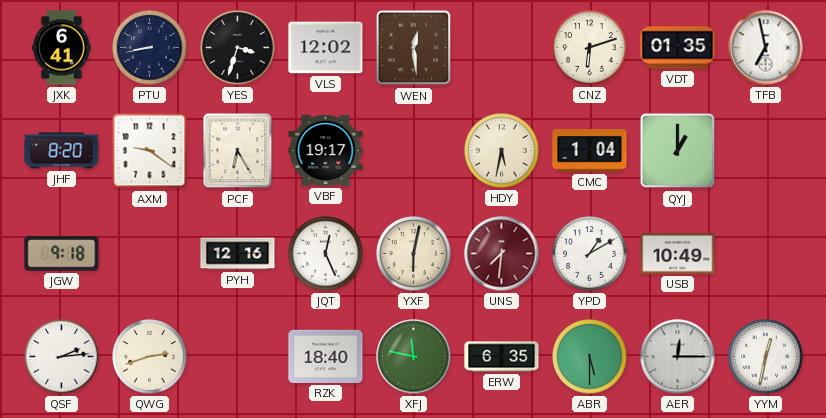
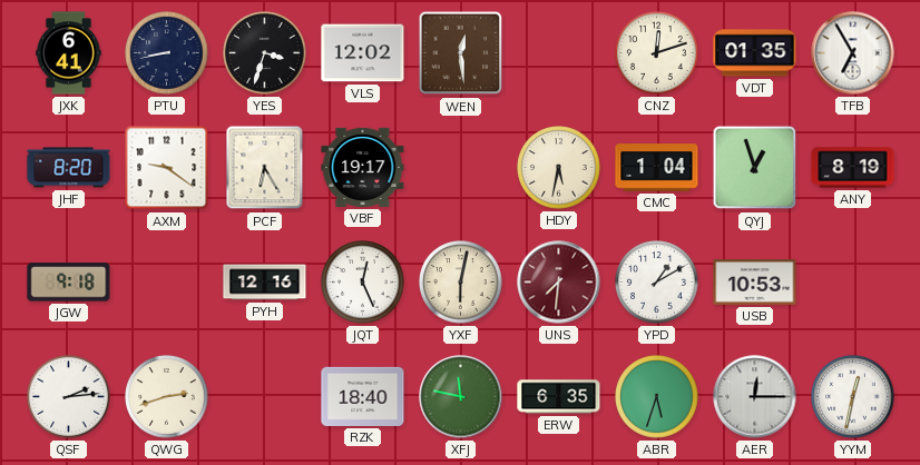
CNZ: 6:12 -> 12:12
TFB: 6:58 -> 6:55
QYJ: 1:00 -> 12:57
ANY: none -> 8:19
USB: 10:49 -> 10:53
ABR: 5:30 -> 5:33
